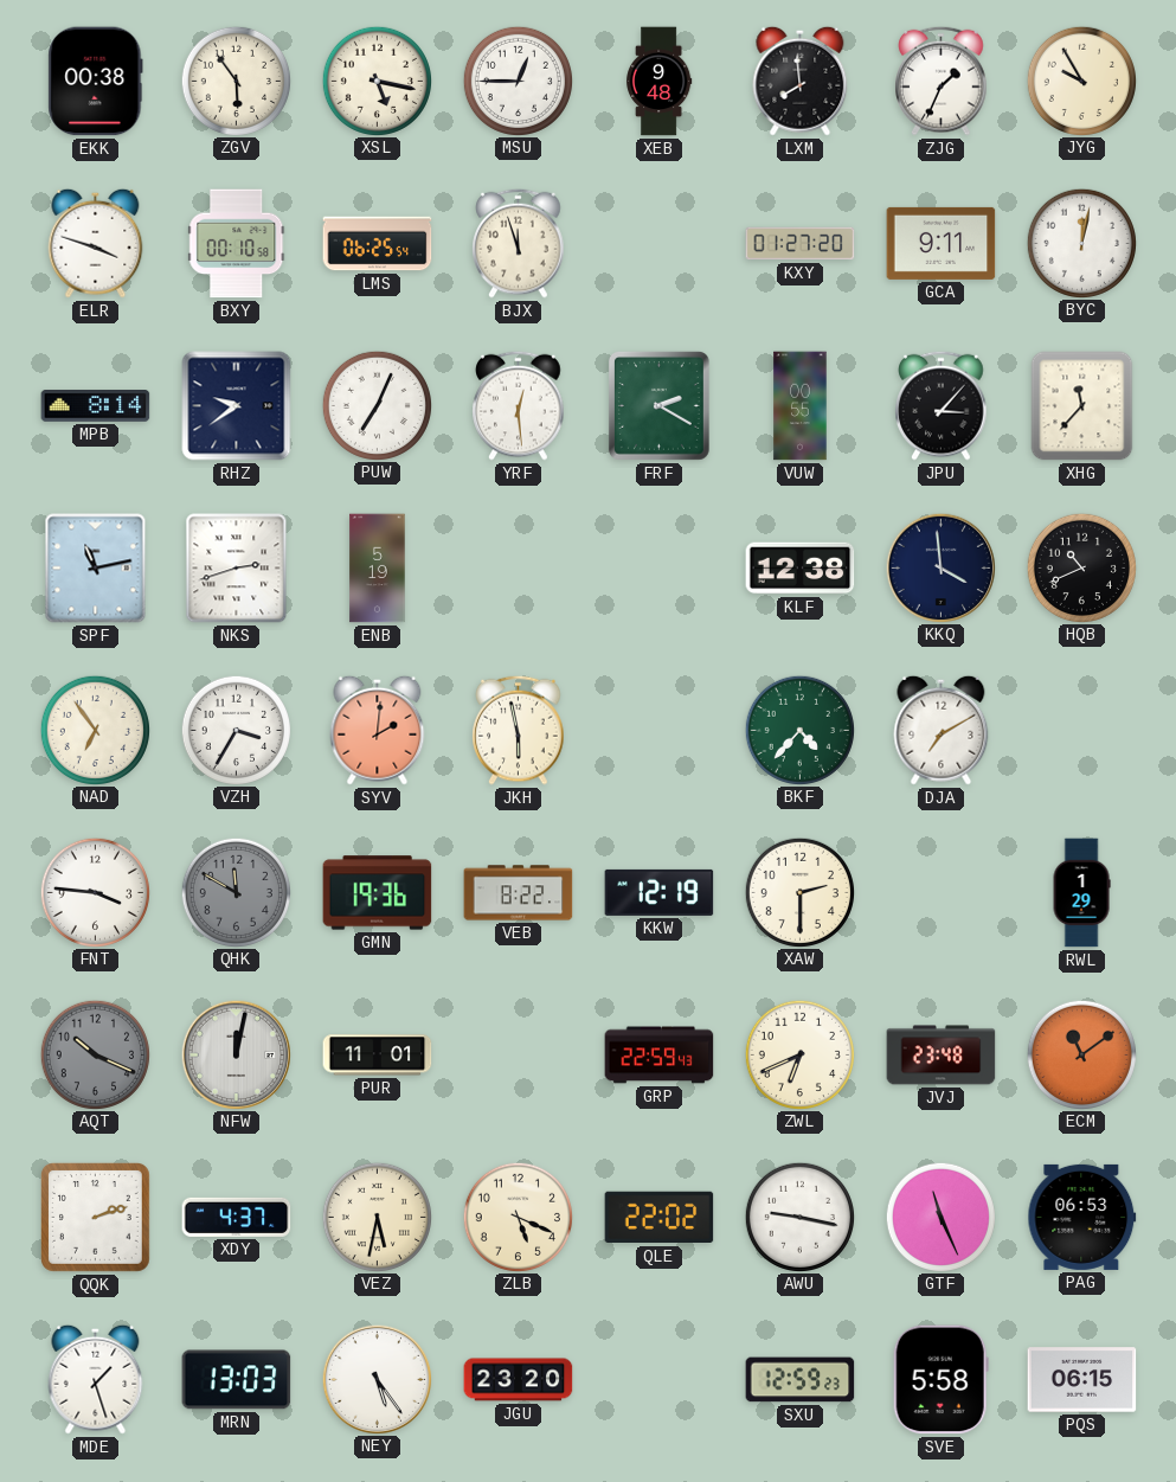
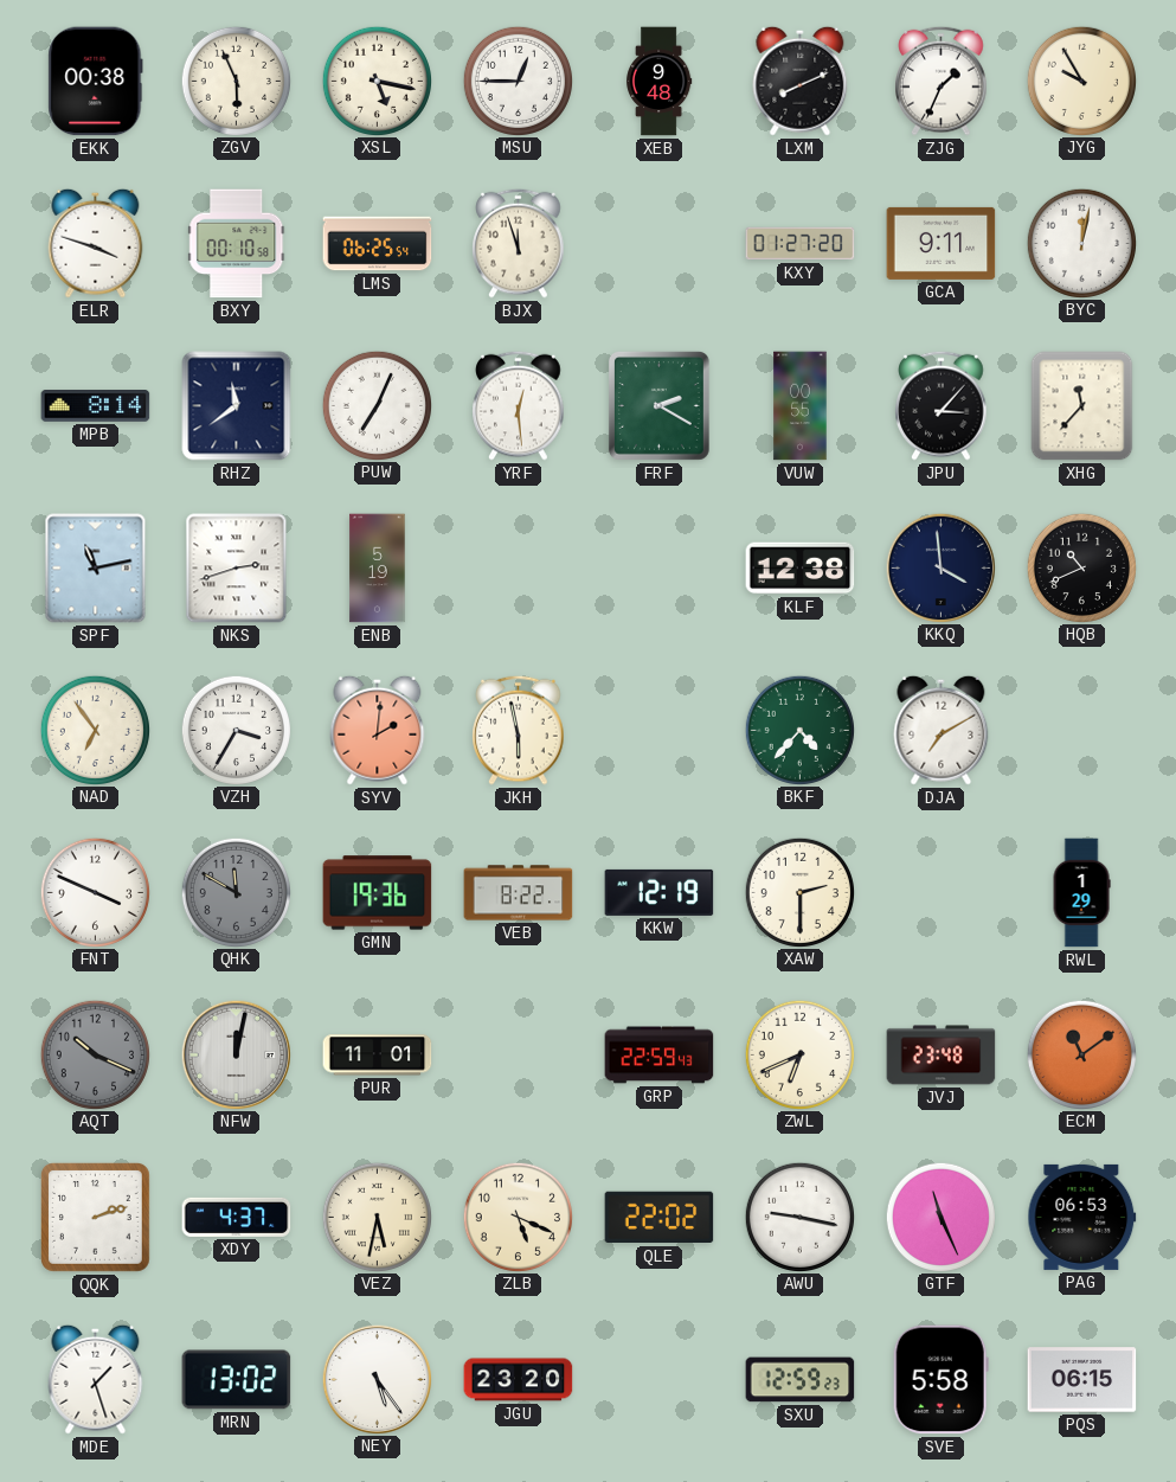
ZGV: 5:54 -> 5:56
LXM: 7:59 -> 8:11
RHZ: 9:39 -> 11:39
FNT: 3:46 -> 3:49
MRN: 13:03 -> 13:02
